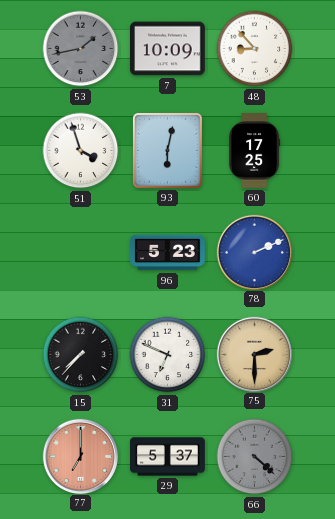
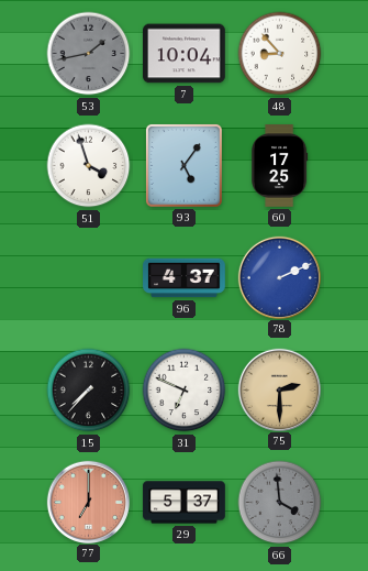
7: 10:09 -> 10:04
93: 6:02 -> 5:06
96: 5:23 -> 4:37
66: 4:22 -> 3:59
